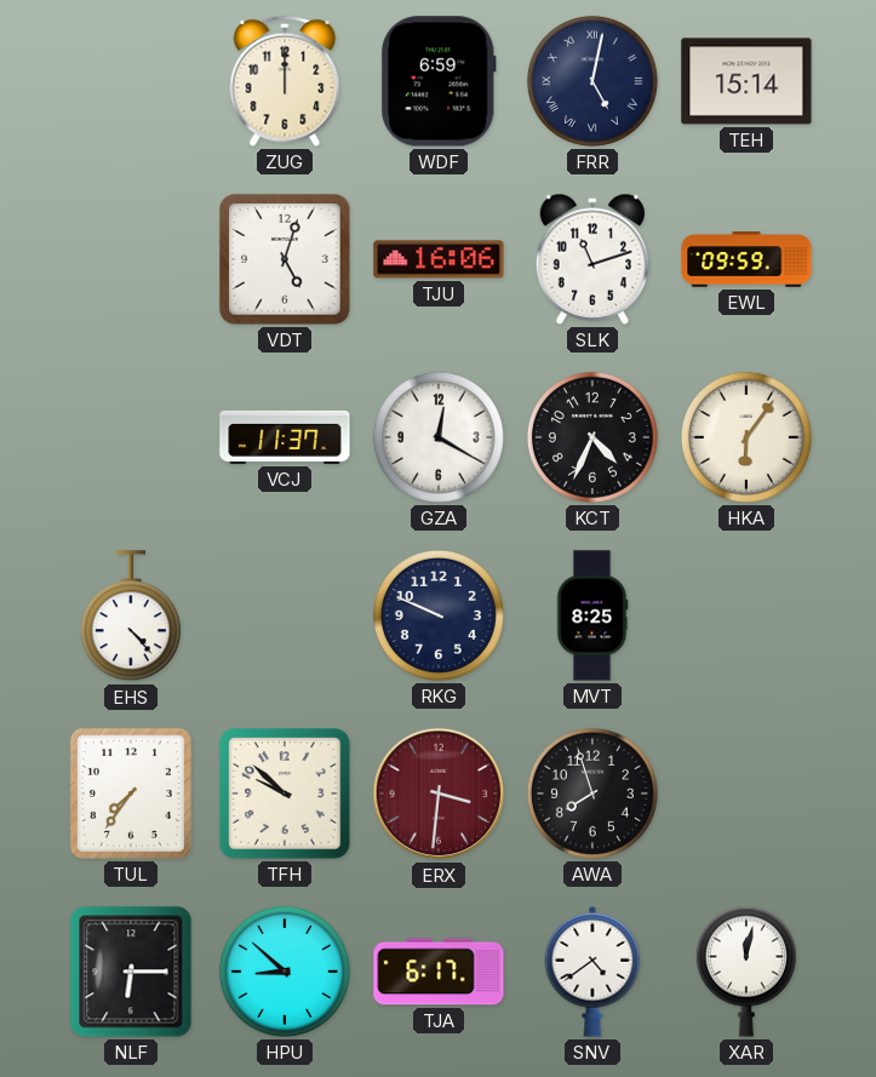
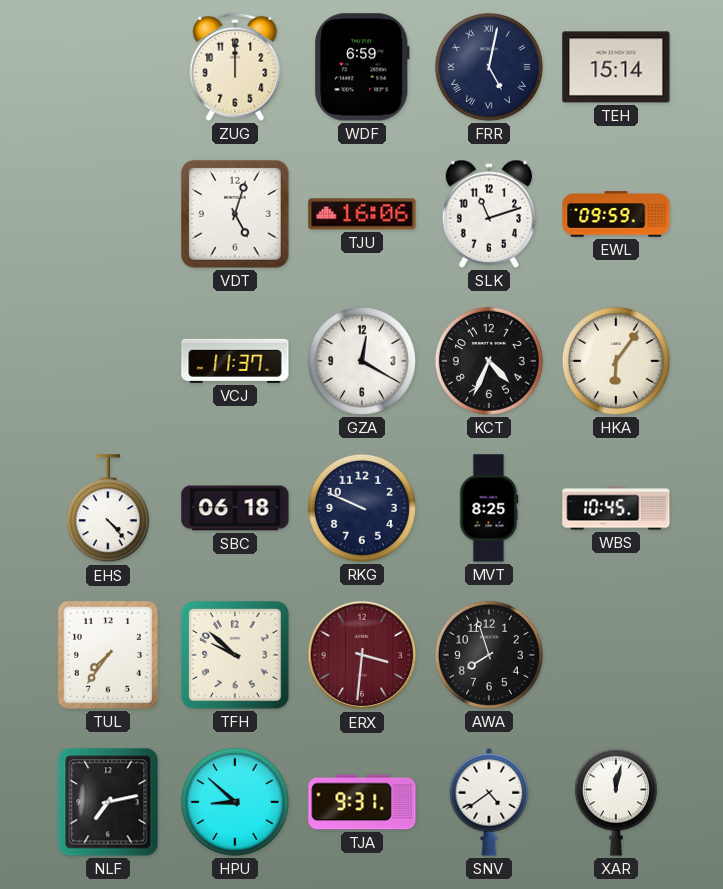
SBC: none -> 06:18
WBS: none -> 10:45
NLF: 6:15 -> 7:13
TJA: 6:17 -> 9:31
